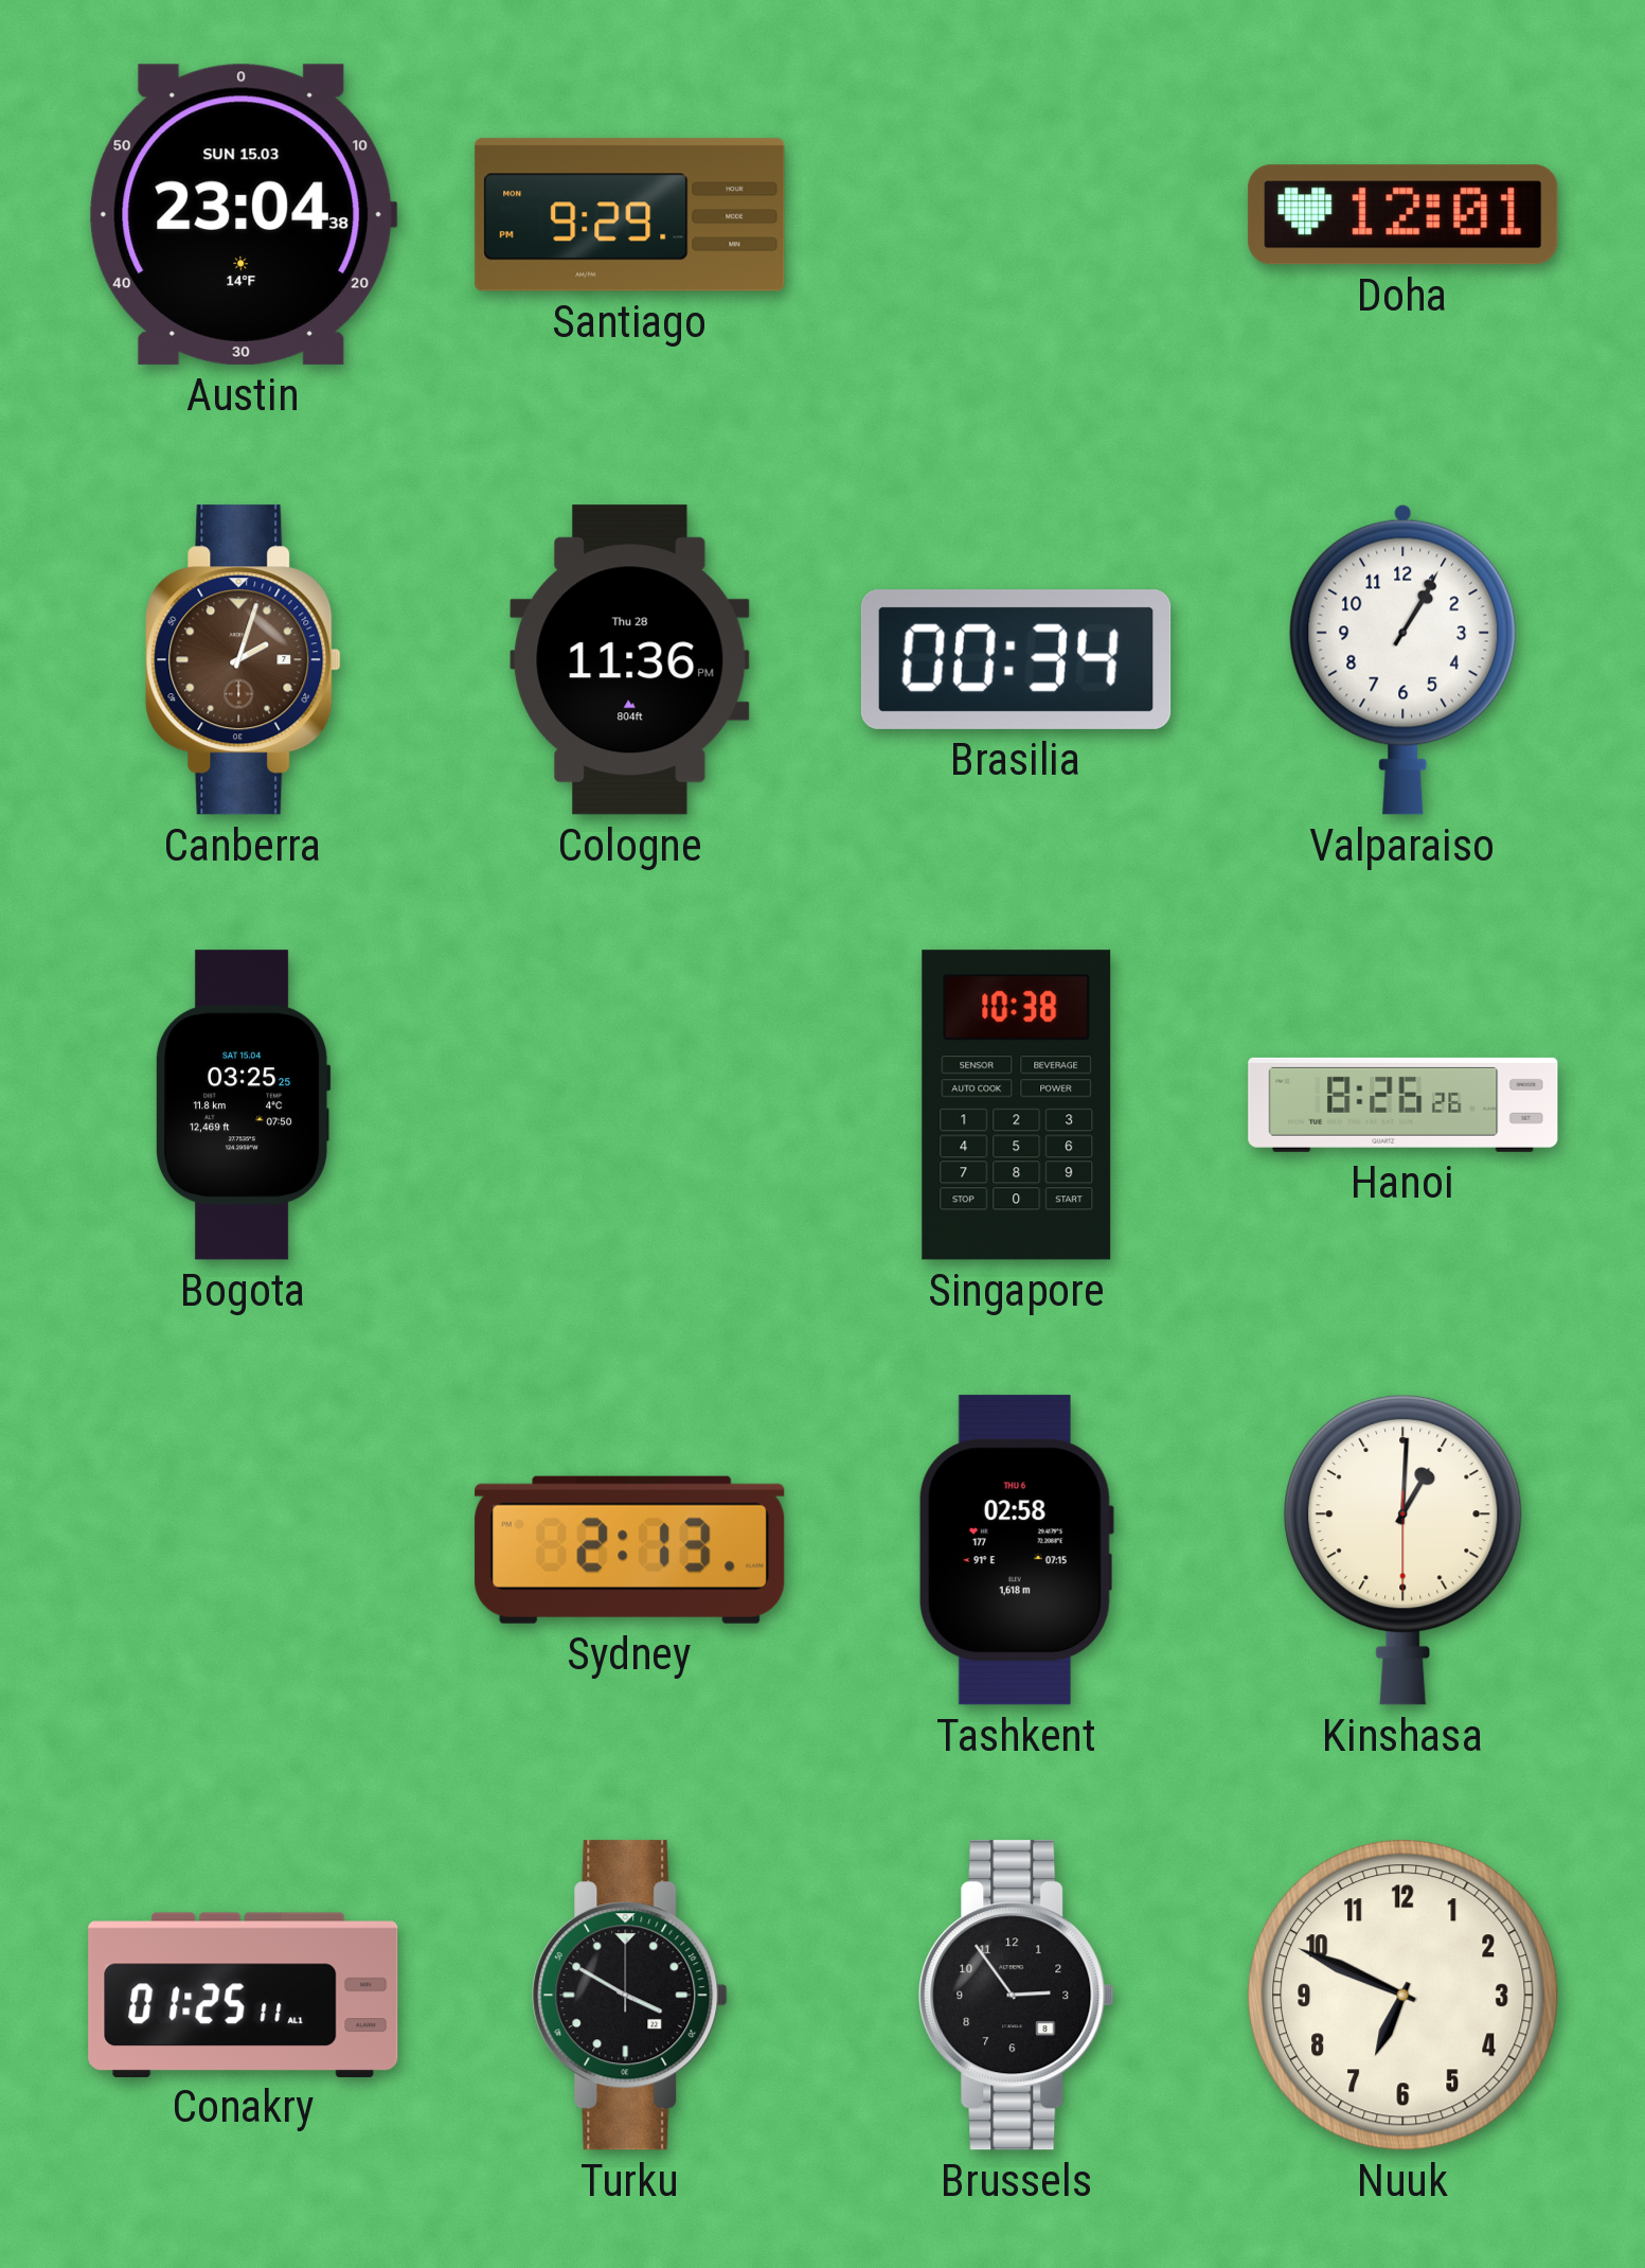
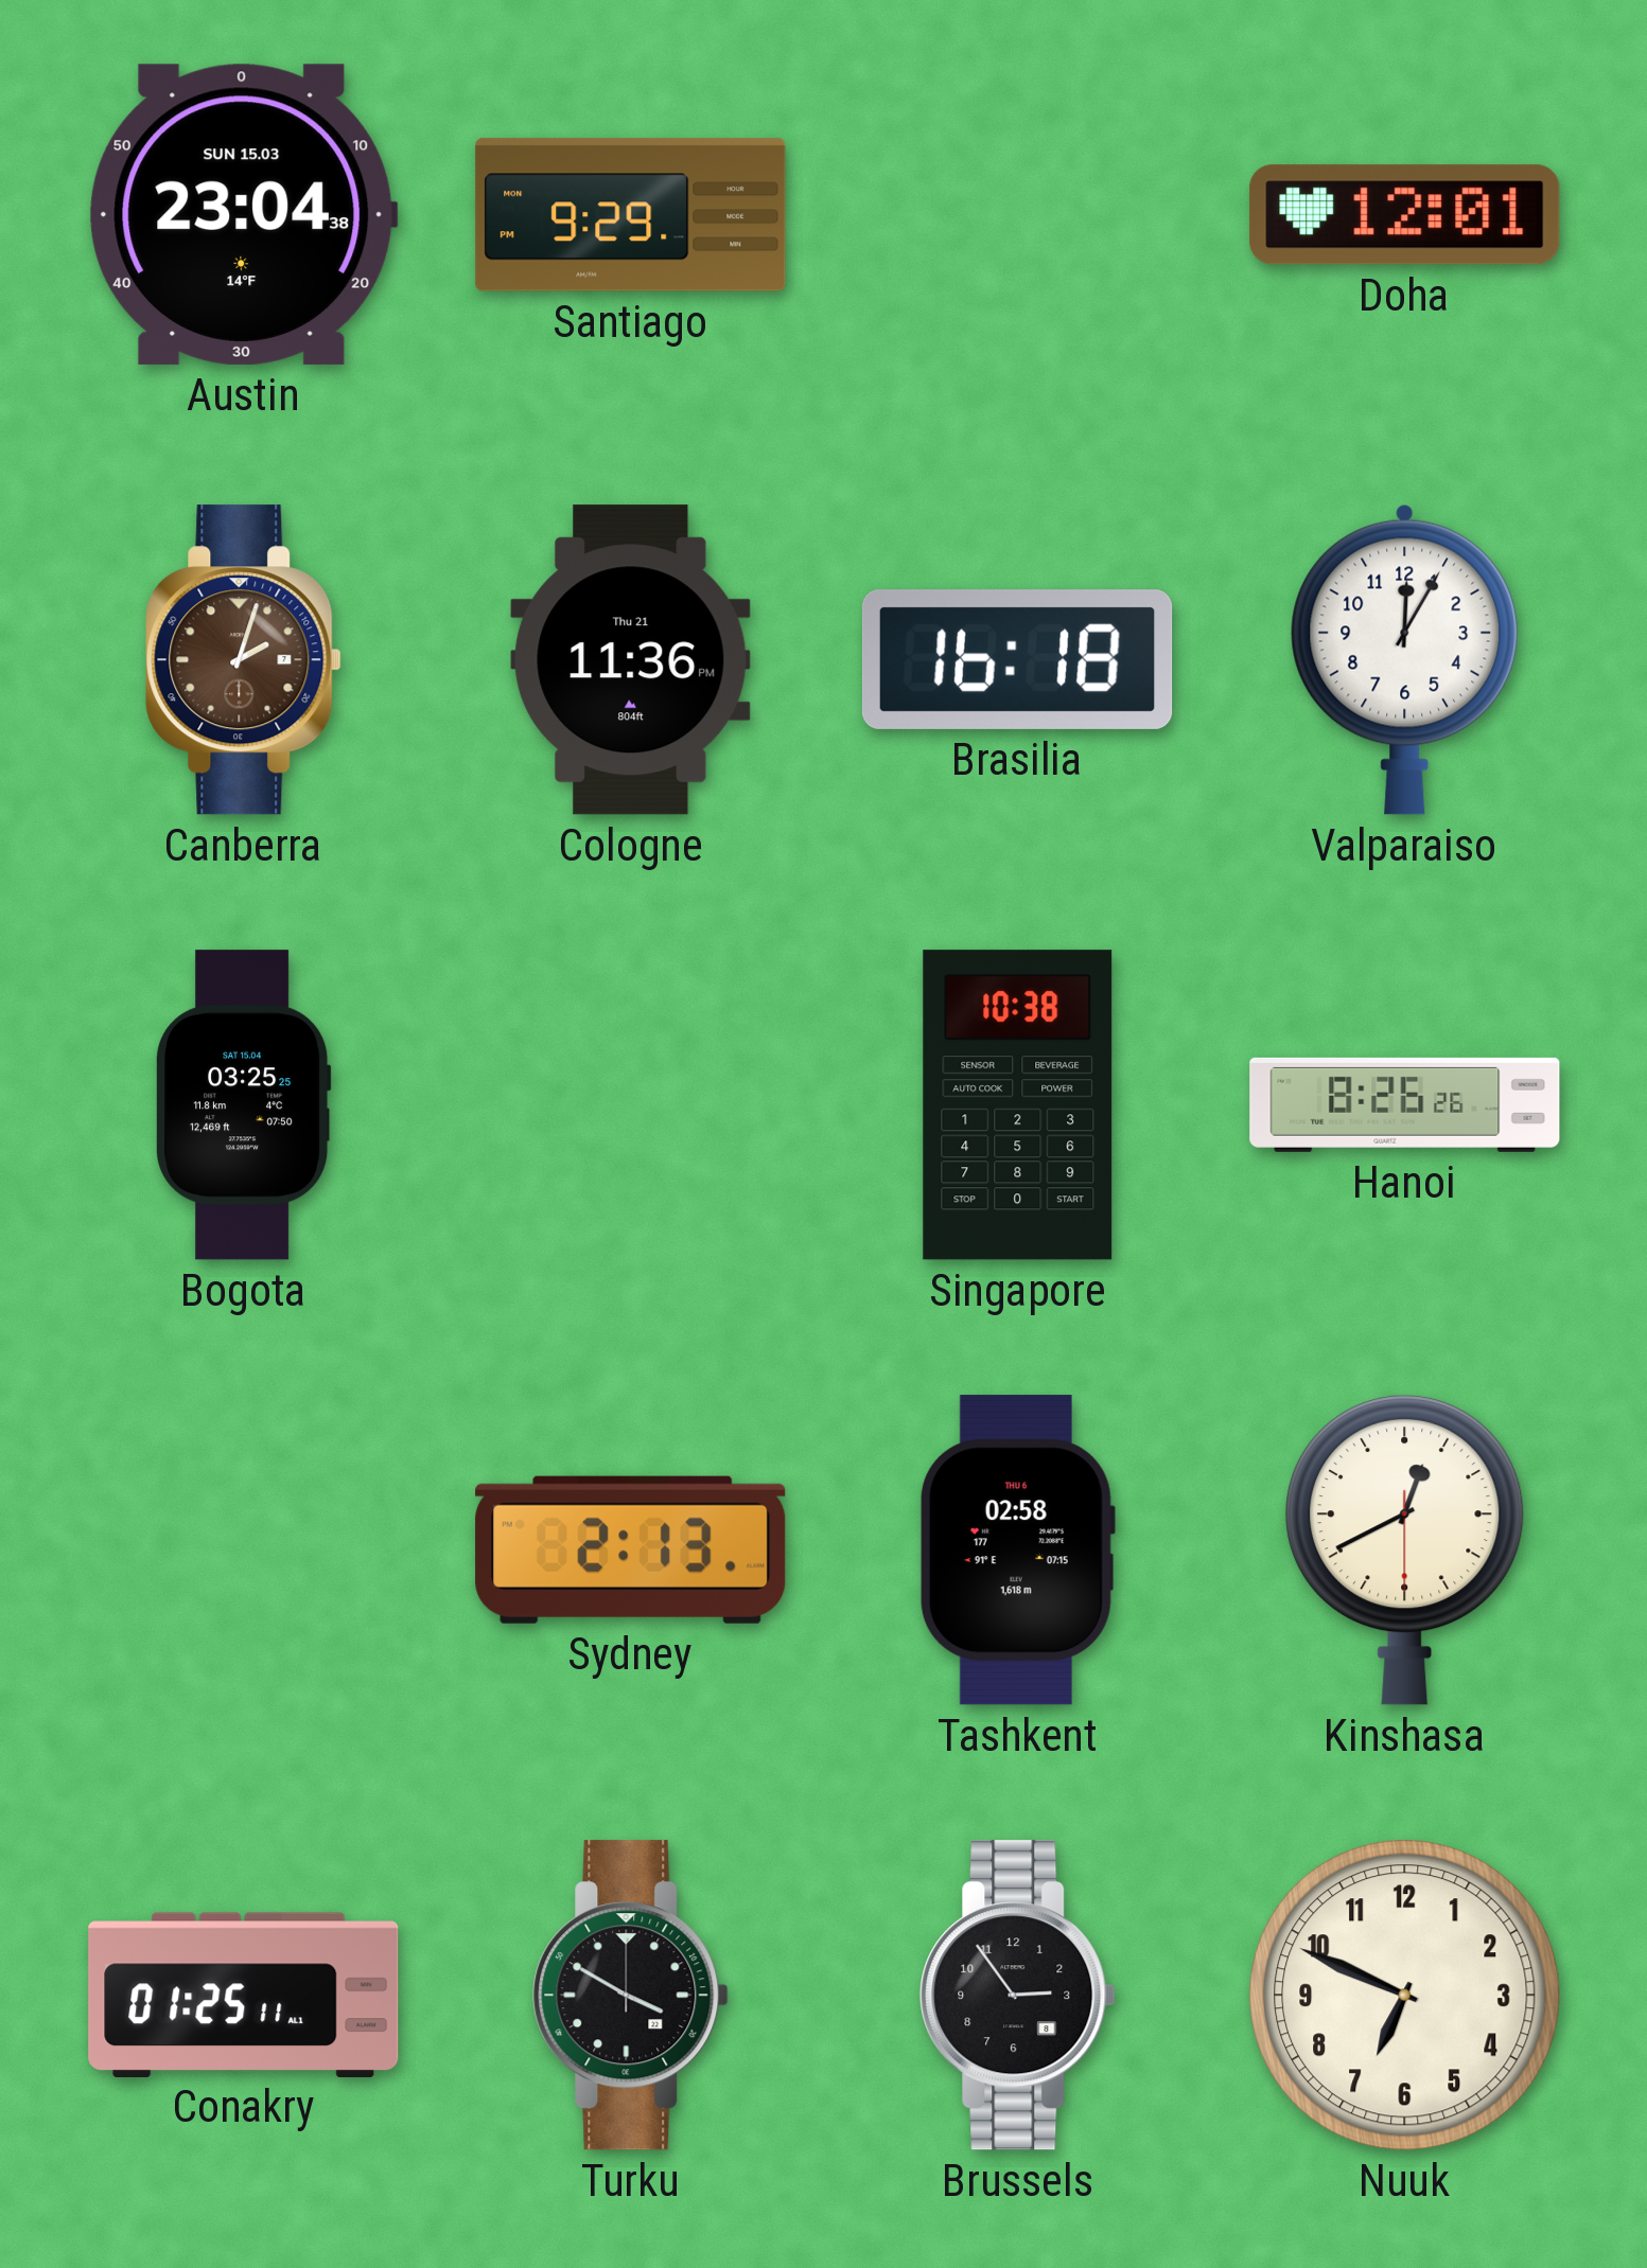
Cologne date: Thu 28 -> Thu 21
Brasilia: 00:34 -> 16:18
Valparaiso: 1:05 -> 12:05
Kinshasa: 1:00 -> 12:40
